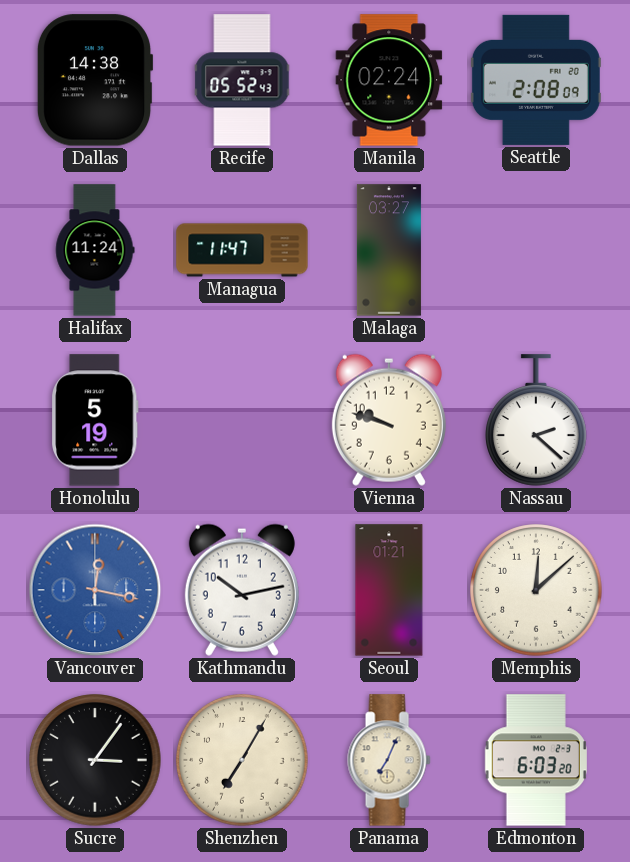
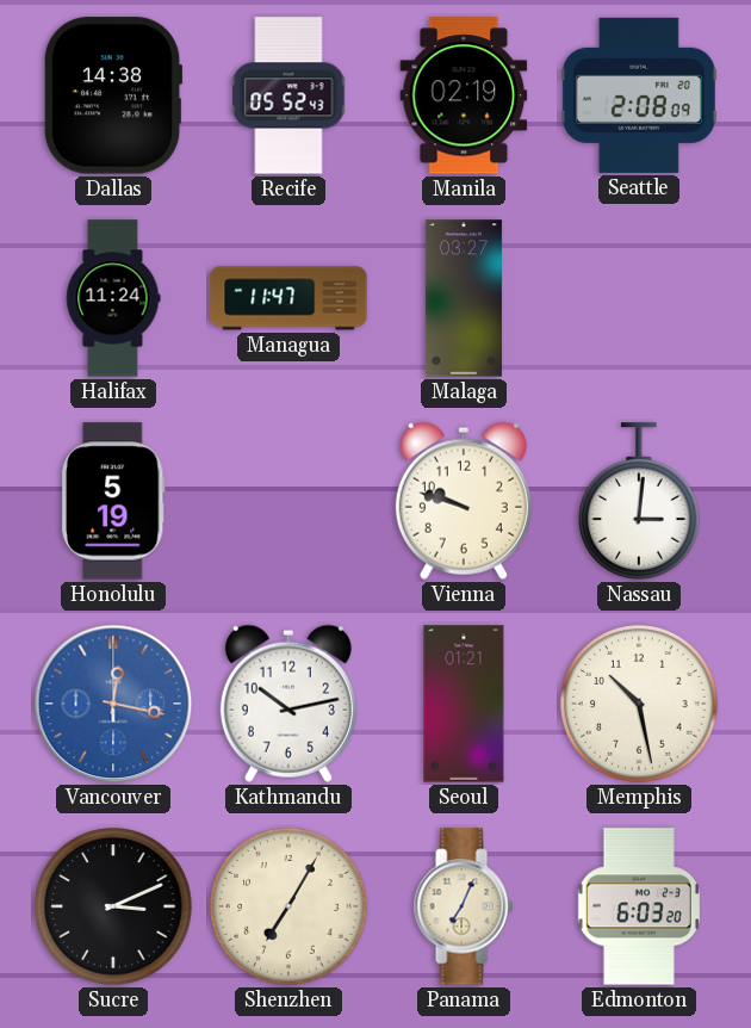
Manila: 02:24 -> 02:19
Nassau: 2:22 -> 3:01
Memphis: 12:08 -> 10:28
Sucre: 3:06 -> 3:11
